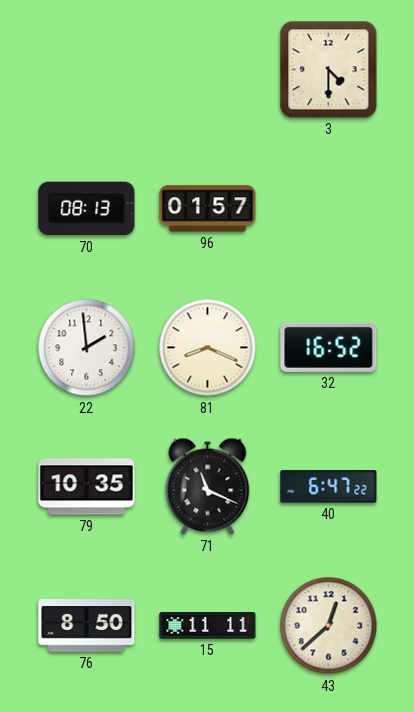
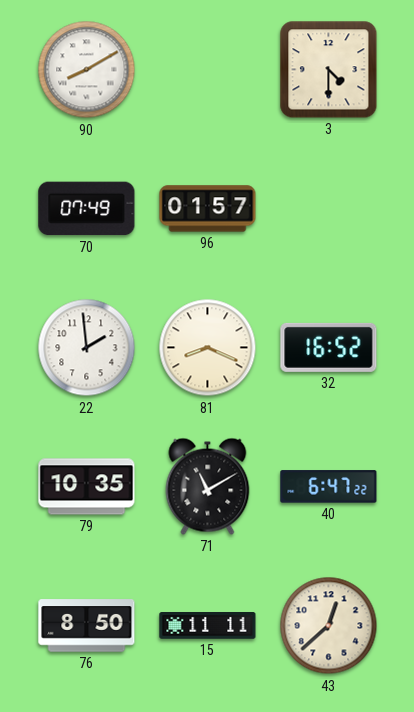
90: none -> 8:10
70: 08:13 -> 07:49
71: 11:19 -> 11:10
